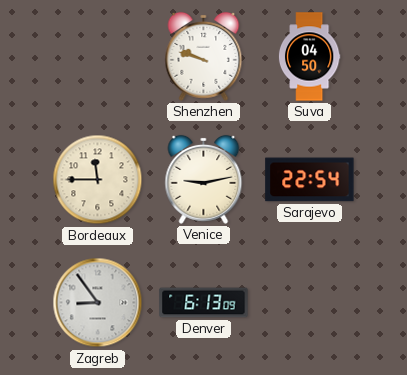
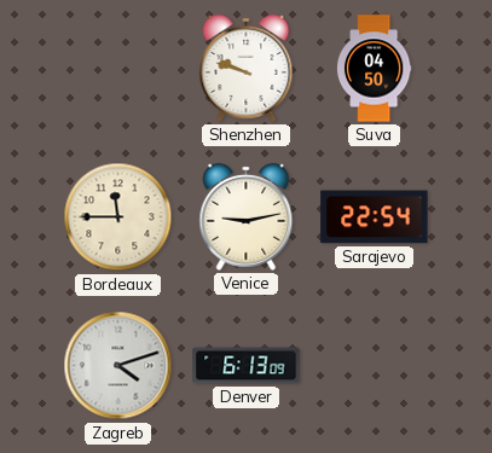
Zagreb: 8:54 -> 4:12
